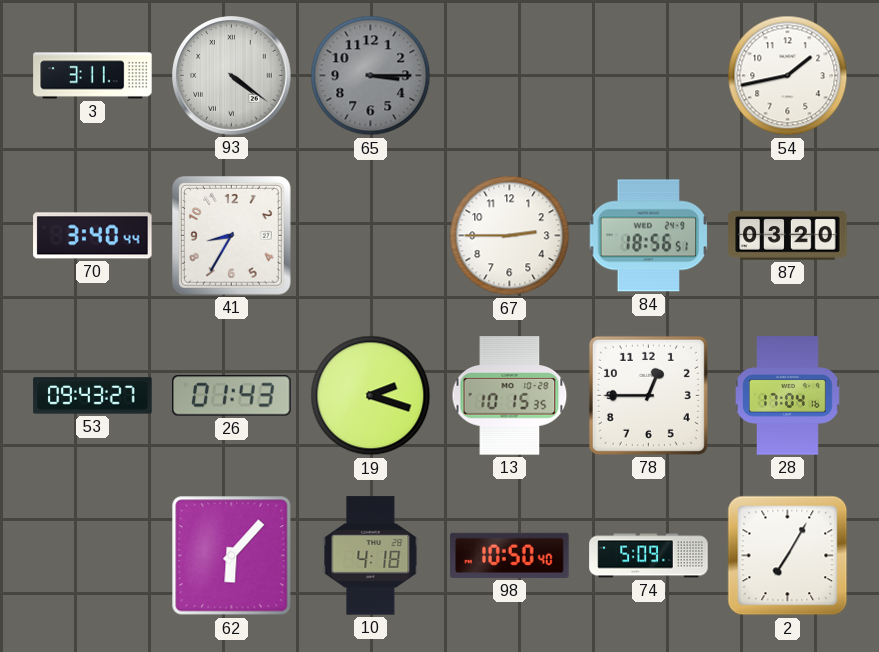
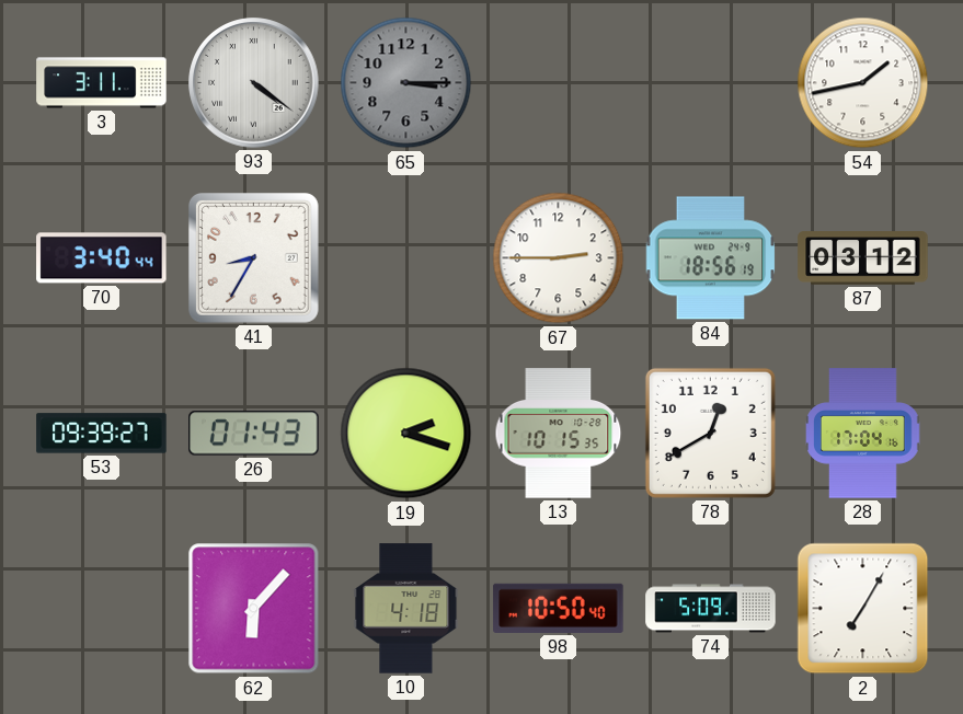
84: 18:56:51 -> 18:56:19
87: 03:20 -> 03:12
53: 09:43 -> 09:39
78: 12:45 -> 12:40
